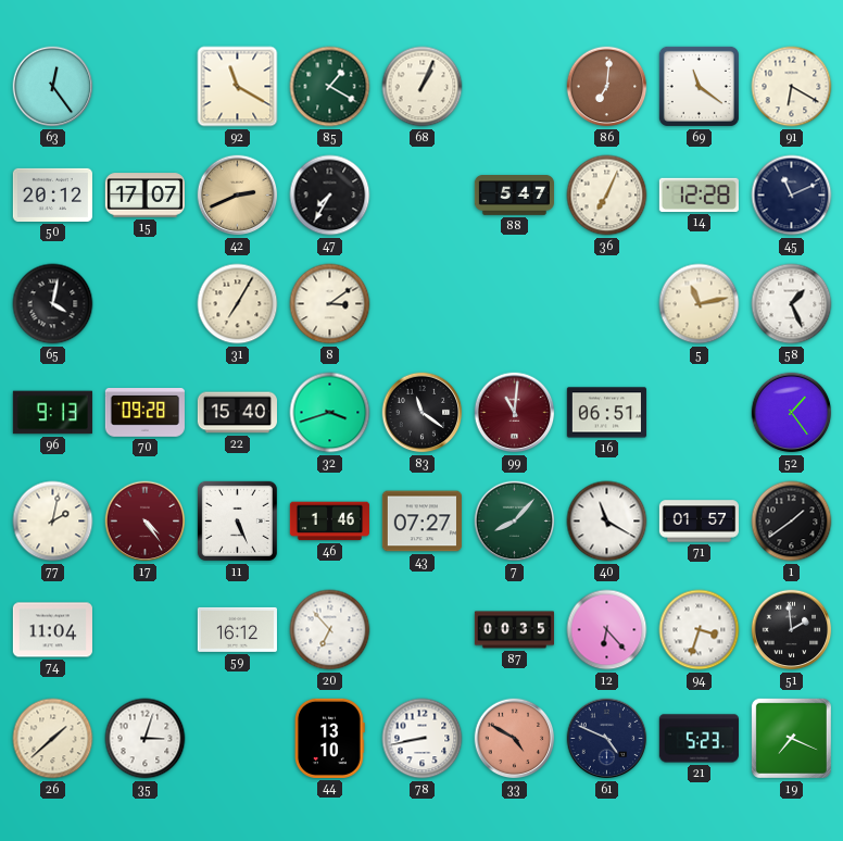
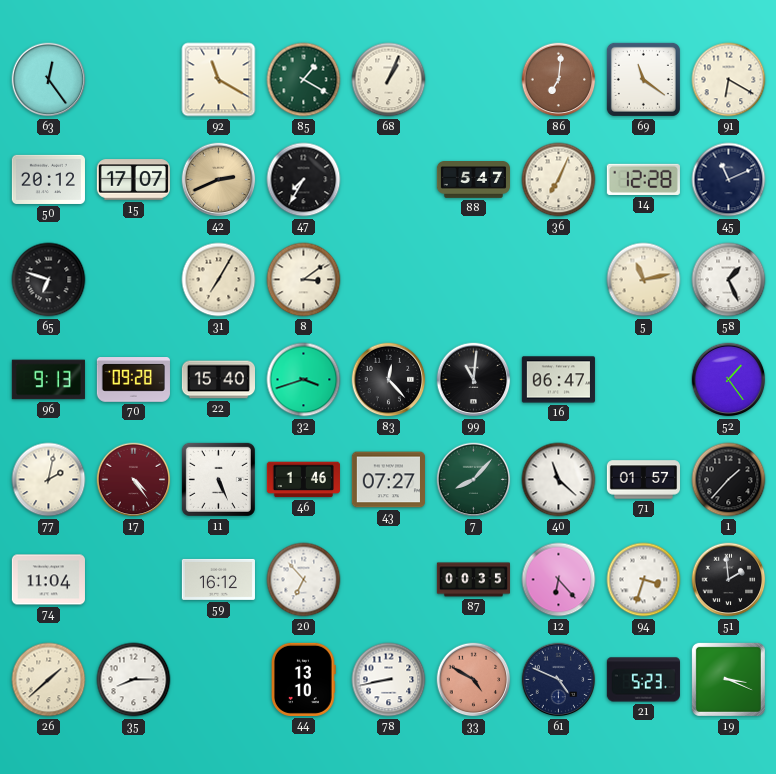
65: 4:02 -> 6:48
83: 11:21 -> 12:23
99 dial: burgundy -> black
16: 06:51 -> 06:47
40: 11:20 -> 11:22
1: 1:39 -> 1:37
35: 3:03 -> 8:15
19: 7:19 -> 3:19
